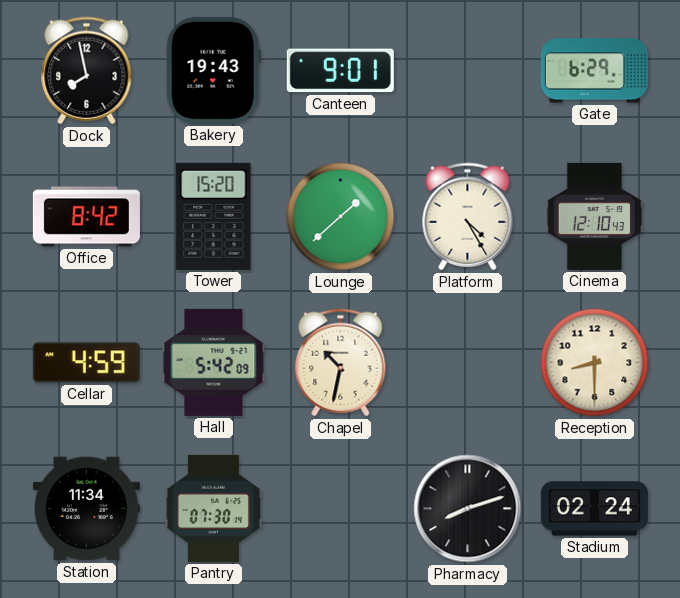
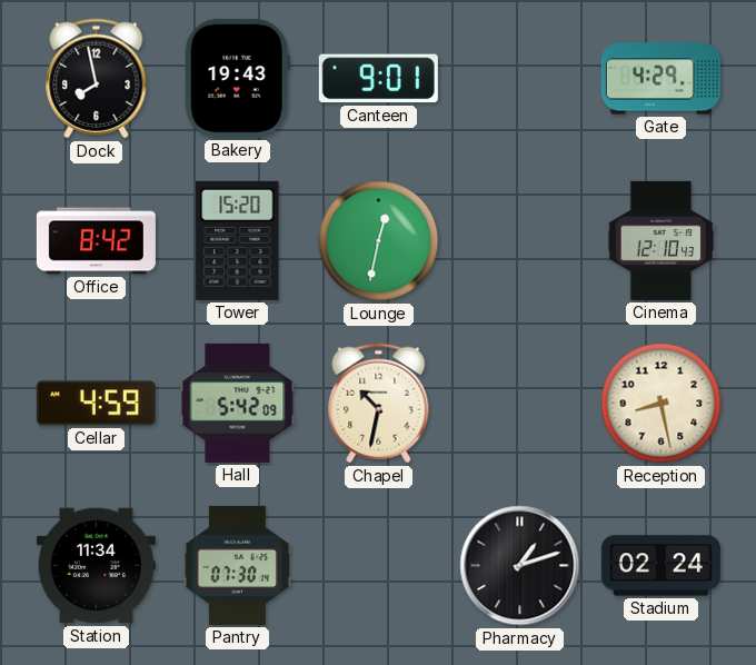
Gate: 6:29 -> 4:29
Lounge: 1:38 -> 12:32
Platform: 4:25 -> none
Reception: 8:30 -> 8:28
Pharmacy: 8:12 -> 1:12
